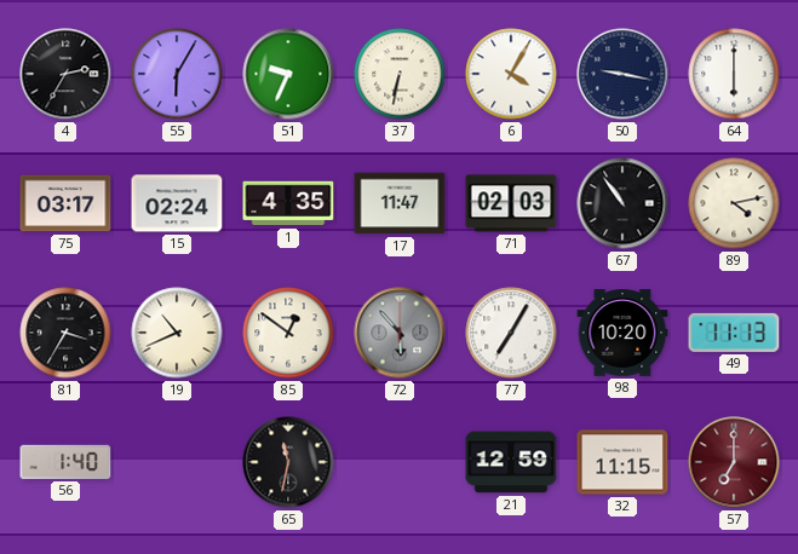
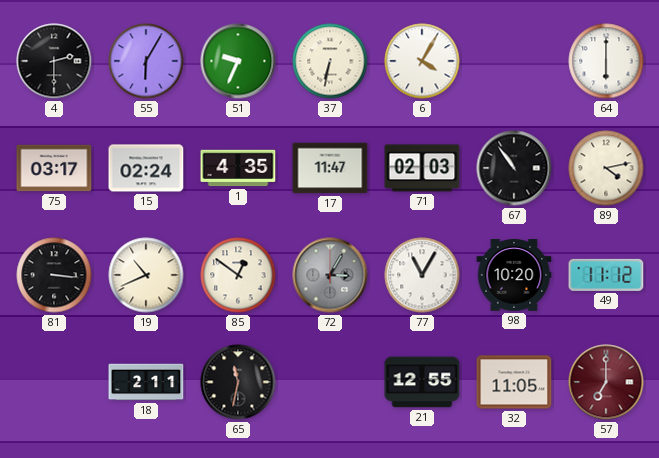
4: 2:35 -> 2:30
50: 9:17 -> none
81: 3:35 -> 3:16
72: 5:53 -> 3:05
77: 7:05 -> 11:05
49: 11:13 -> 11:12
56: 1:40 -> none
18: none -> 2:11
21: 12:59 -> 12:55
32: 11:15 -> 11:05
